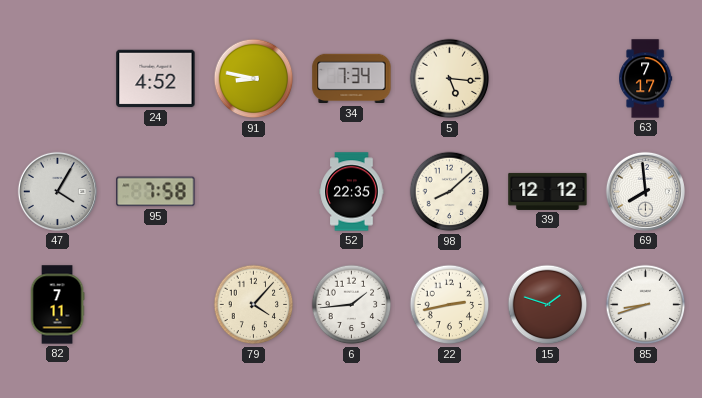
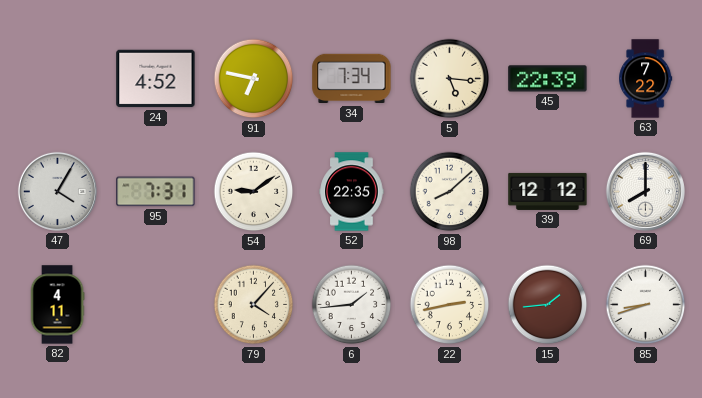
91: 8:47 -> 6:47
45: none -> 22:39
63: 7:17 -> 7:22
95: 7:58 -> 7:31
54: none -> 9:09
69: 7:59 -> 8:00
82: 7:11 -> 4:11
15: 1:48 -> 1:44
